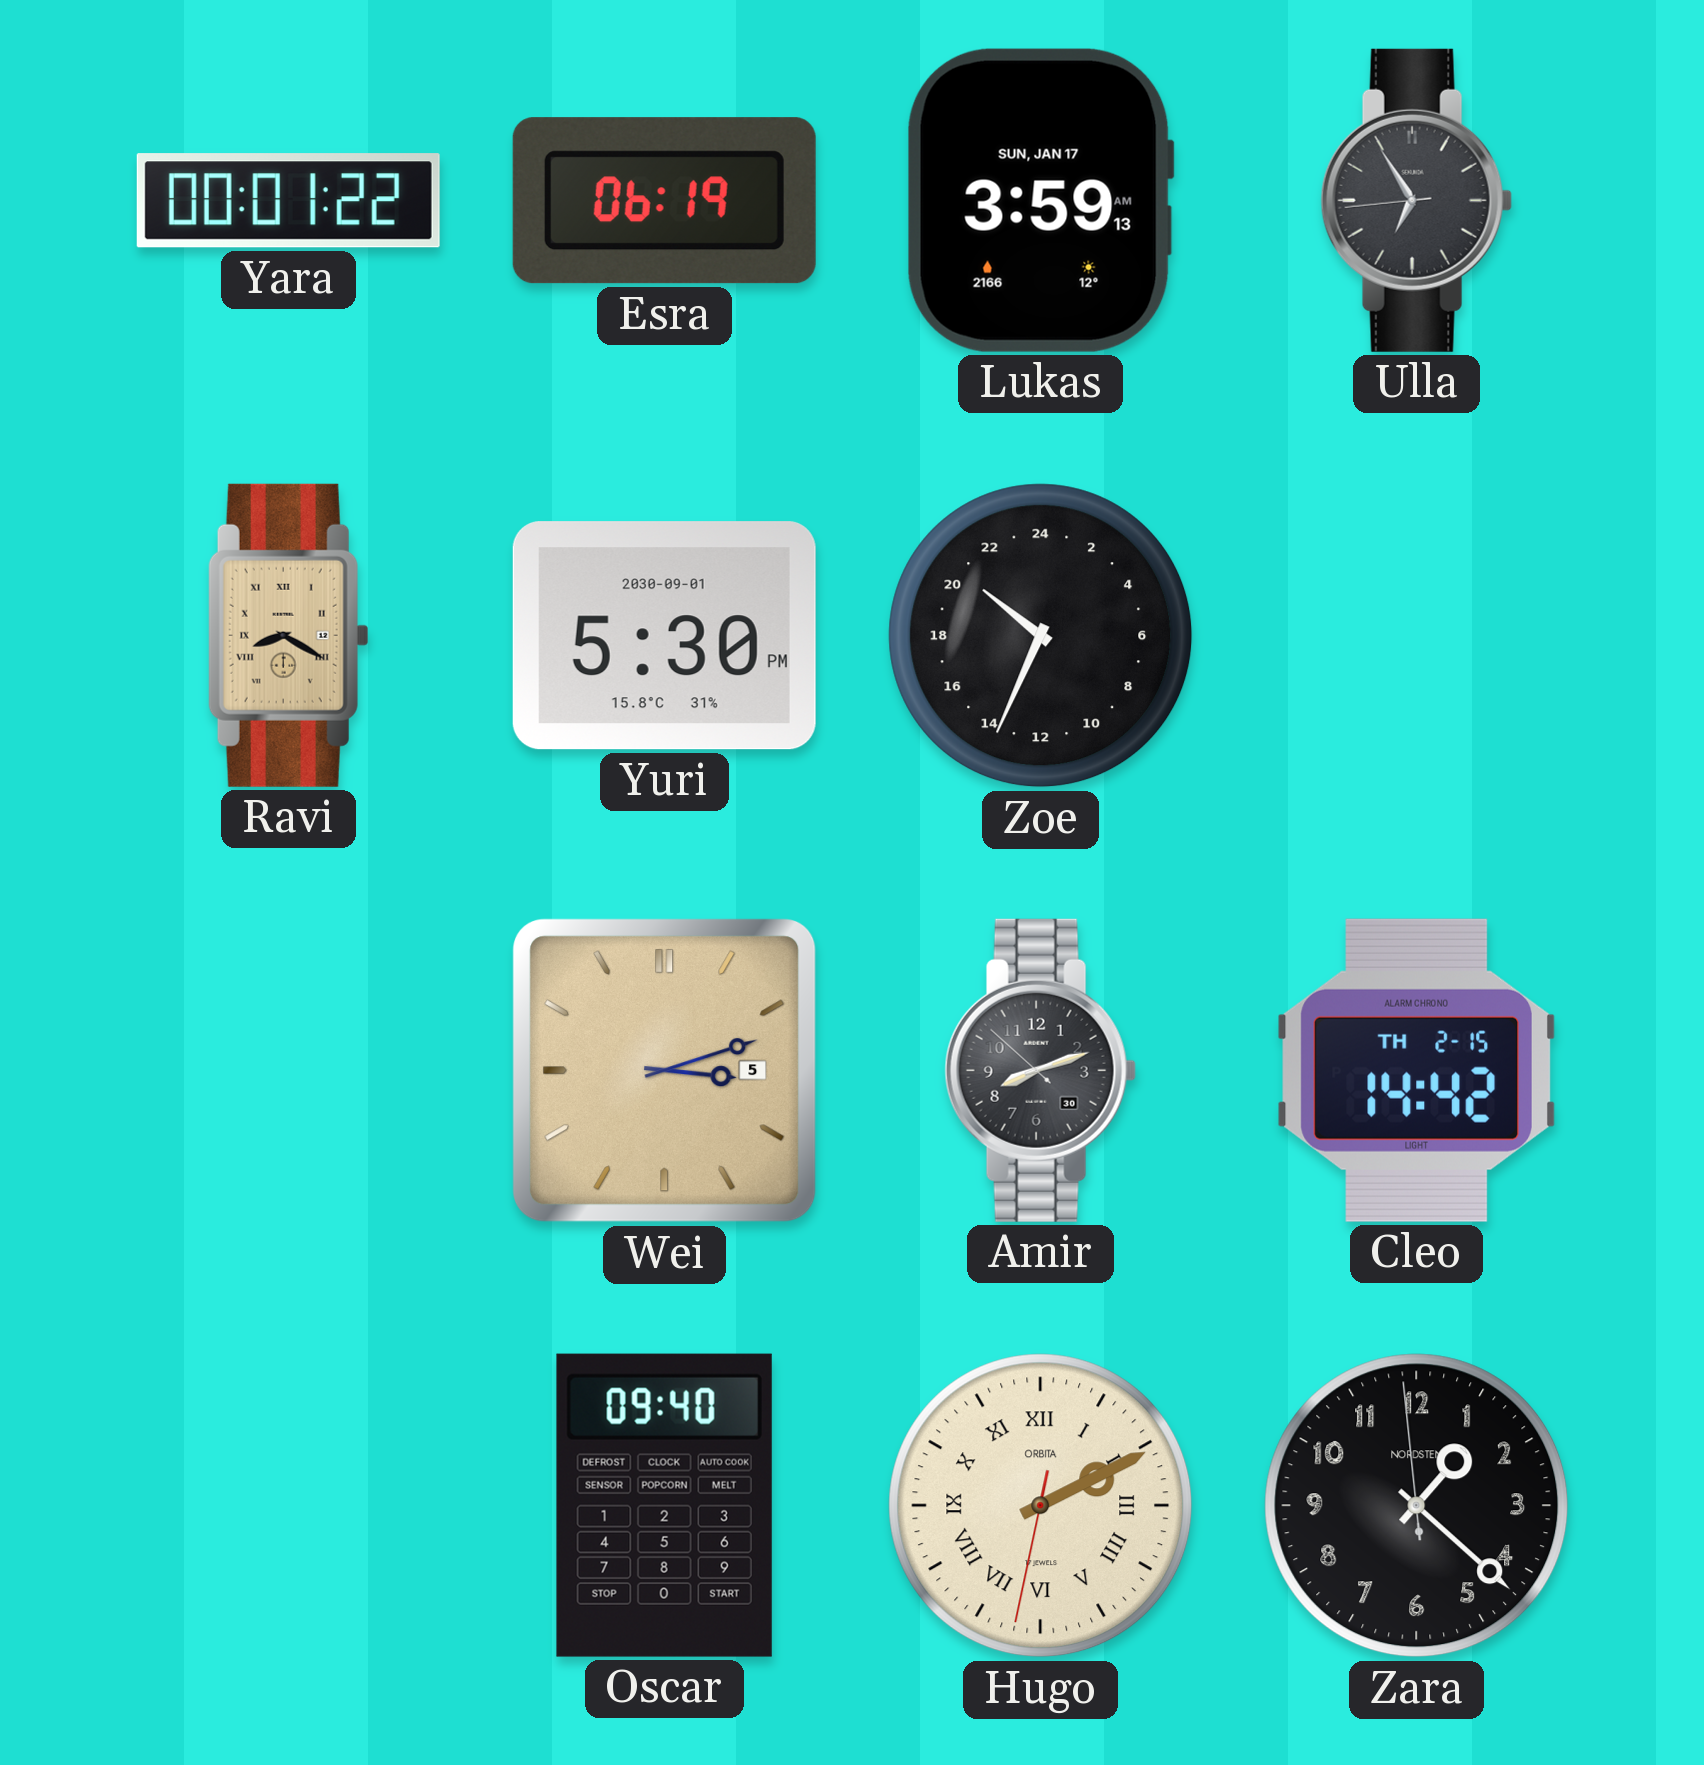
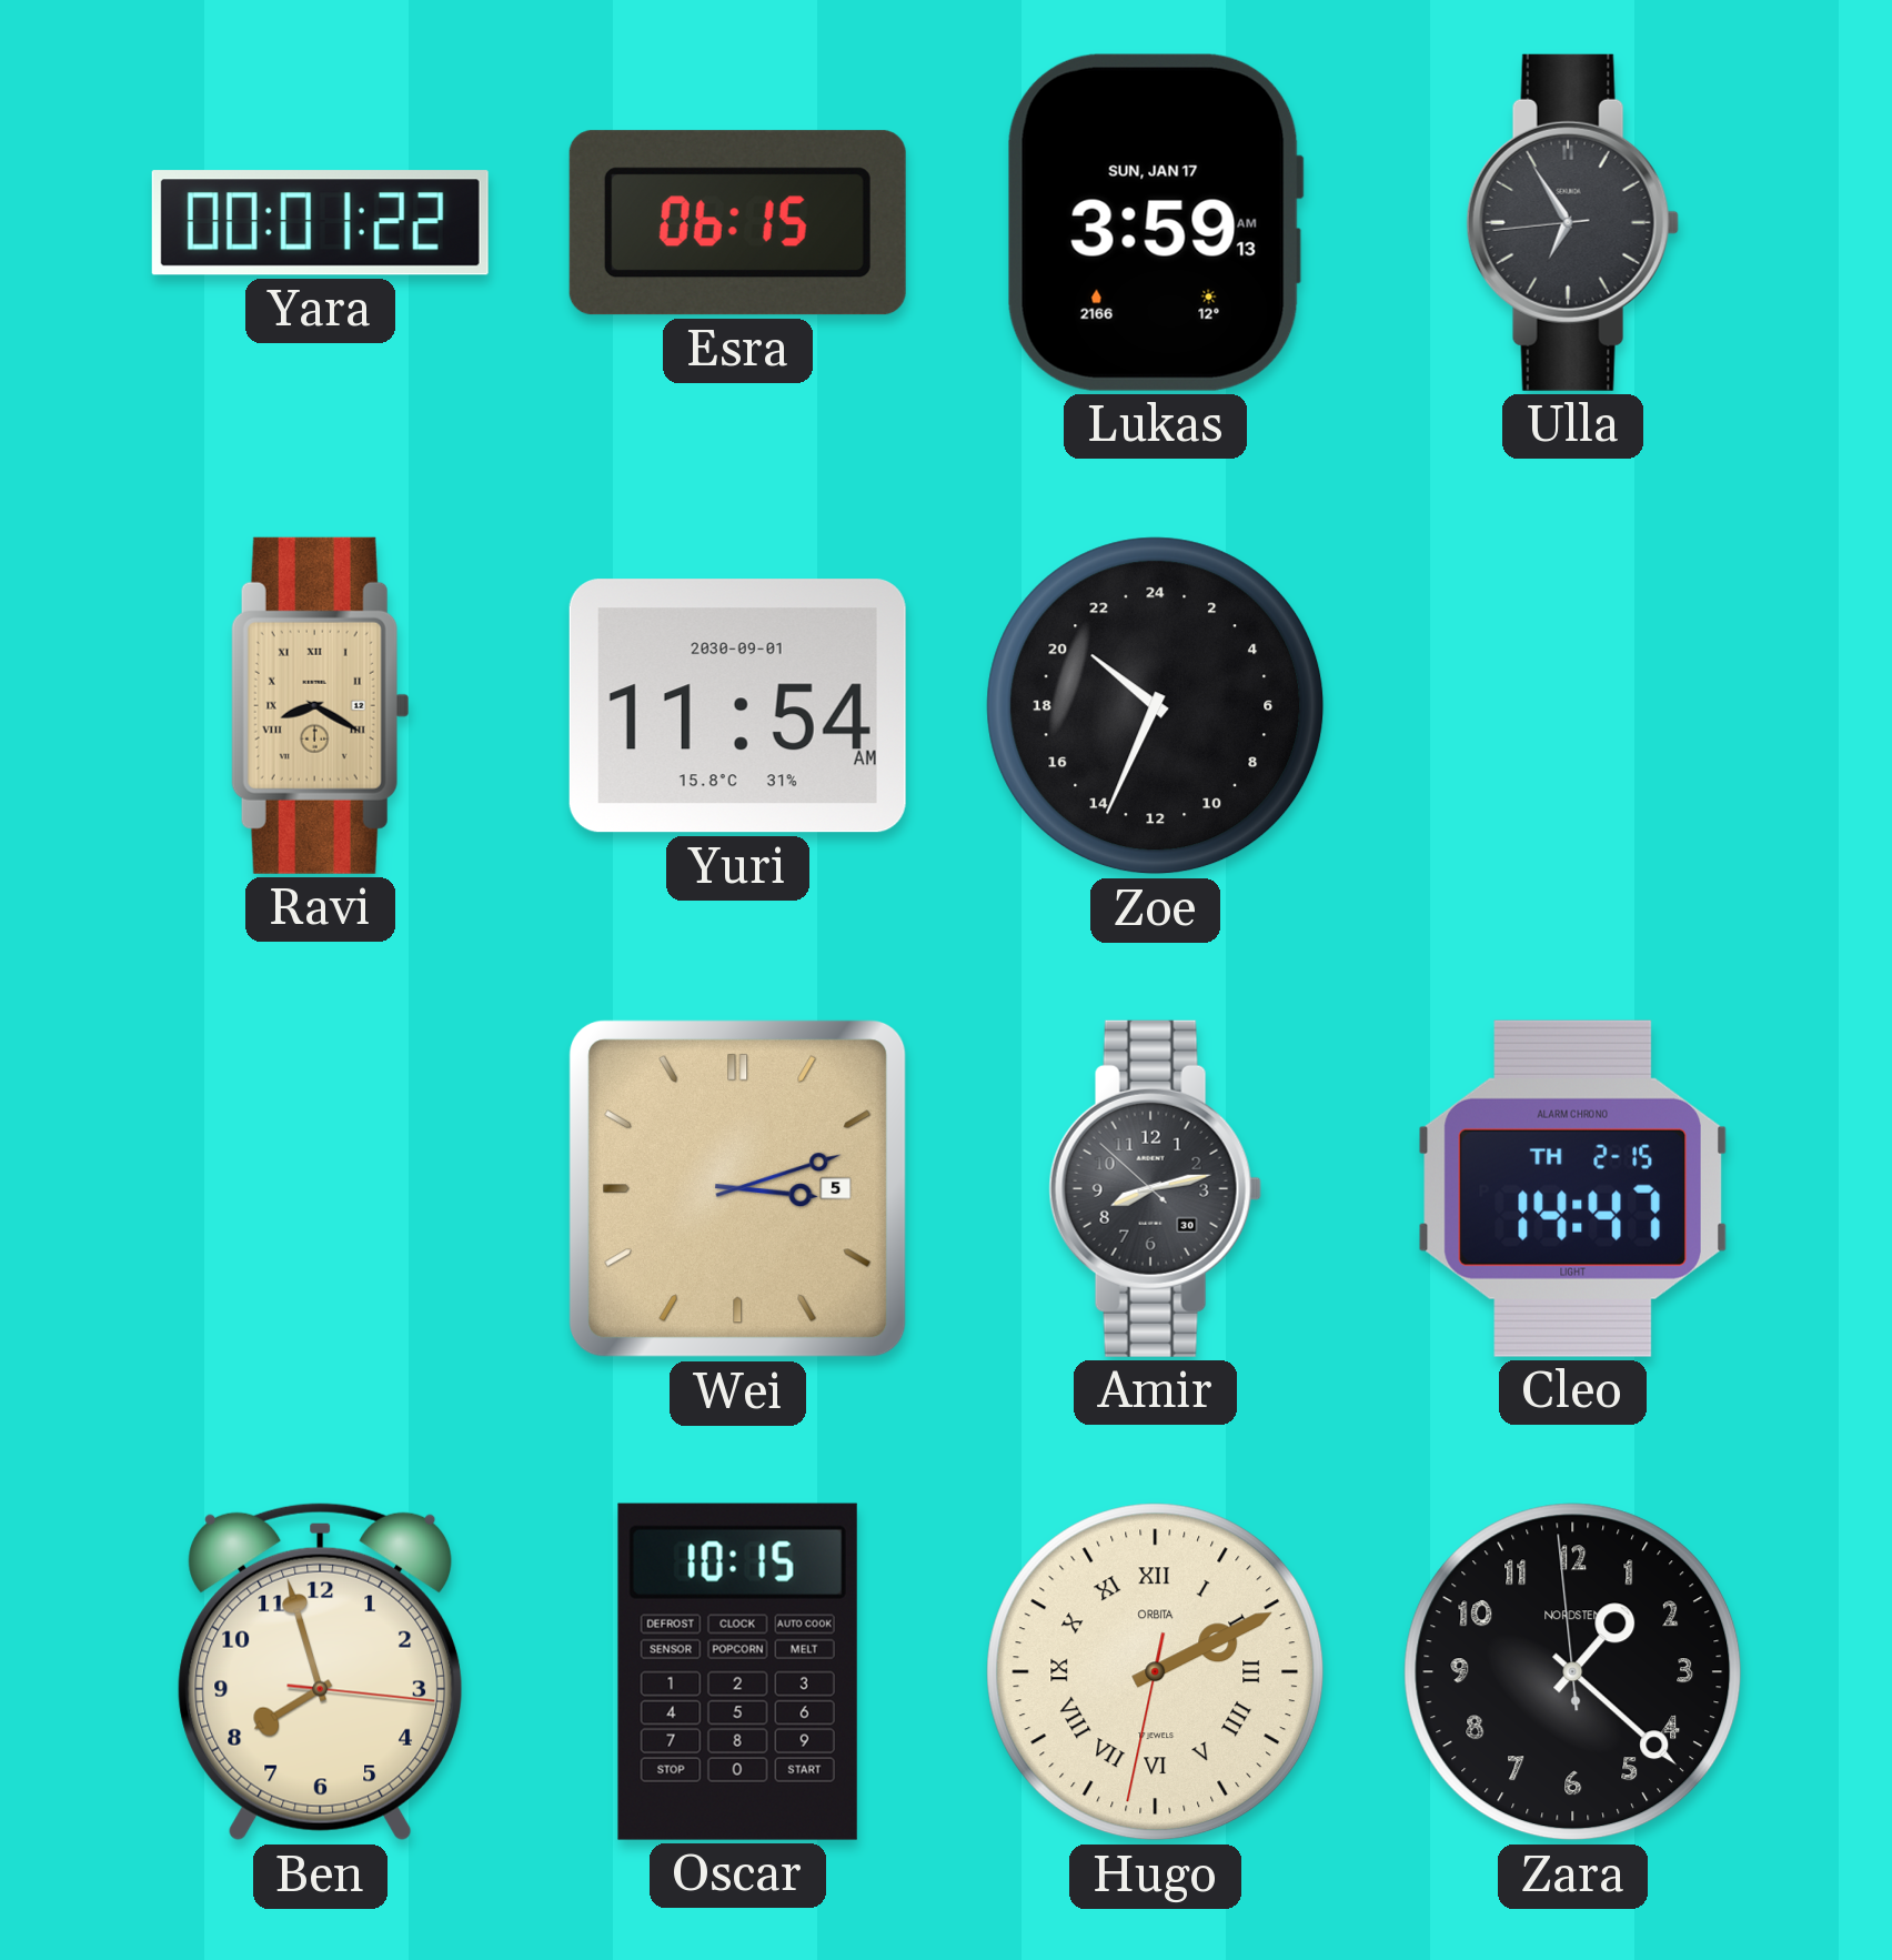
Esra: 06:19 -> 06:15
Yuri: 5:30 -> 11:54
Amir: 8:11 -> 8:12
Cleo: 14:42 -> 14:47
Ben: none -> 7:57
Oscar: 09:40 -> 10:15
